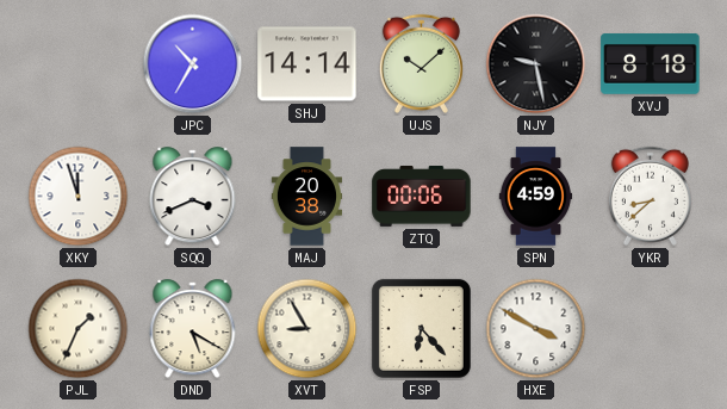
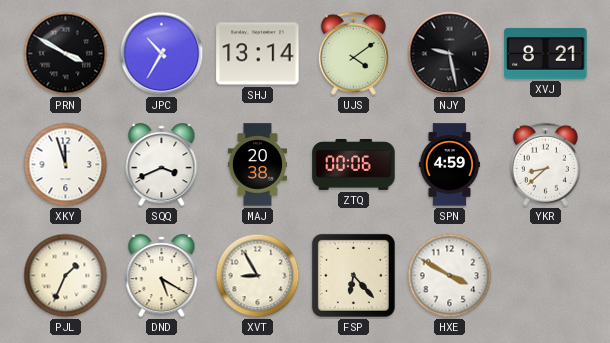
PRN: none -> 3:50
SHJ: 14:14 -> 13:14
UJS: 10:08 -> 4:09
XVJ: 8:18 -> 8:21
